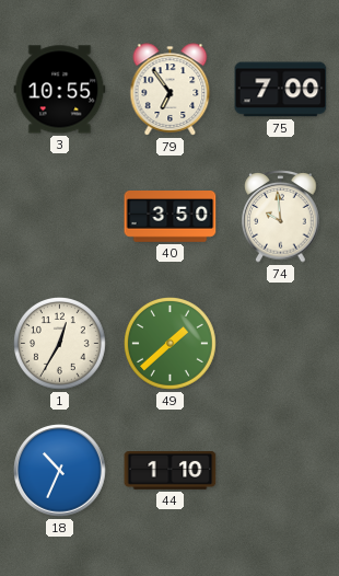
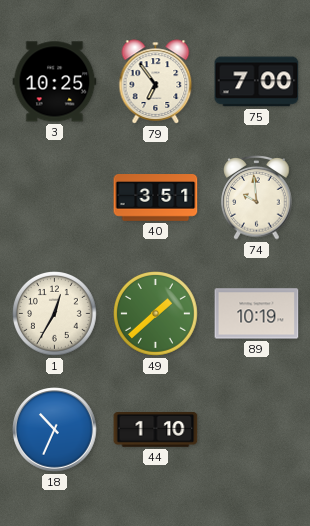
3: 10:55 -> 10:25
40: 3:50 -> 3:51
89: none -> 10:19
